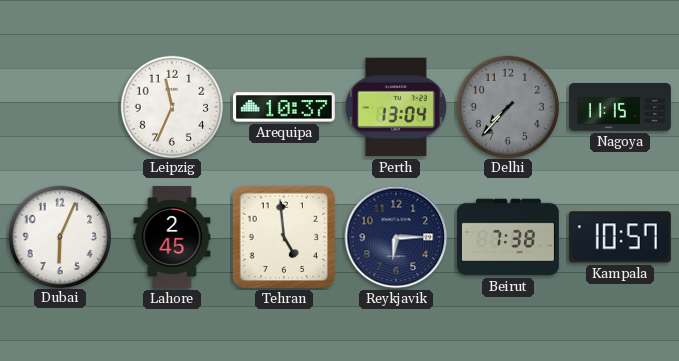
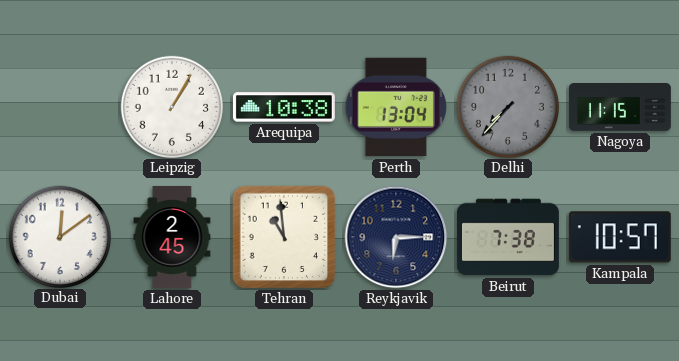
Leipzig: 11:34 -> 1:05
Arequipa: 10:37 -> 10:38
Dubai: 6:04 -> 12:09
Tehran: 4:59 -> 10:59
